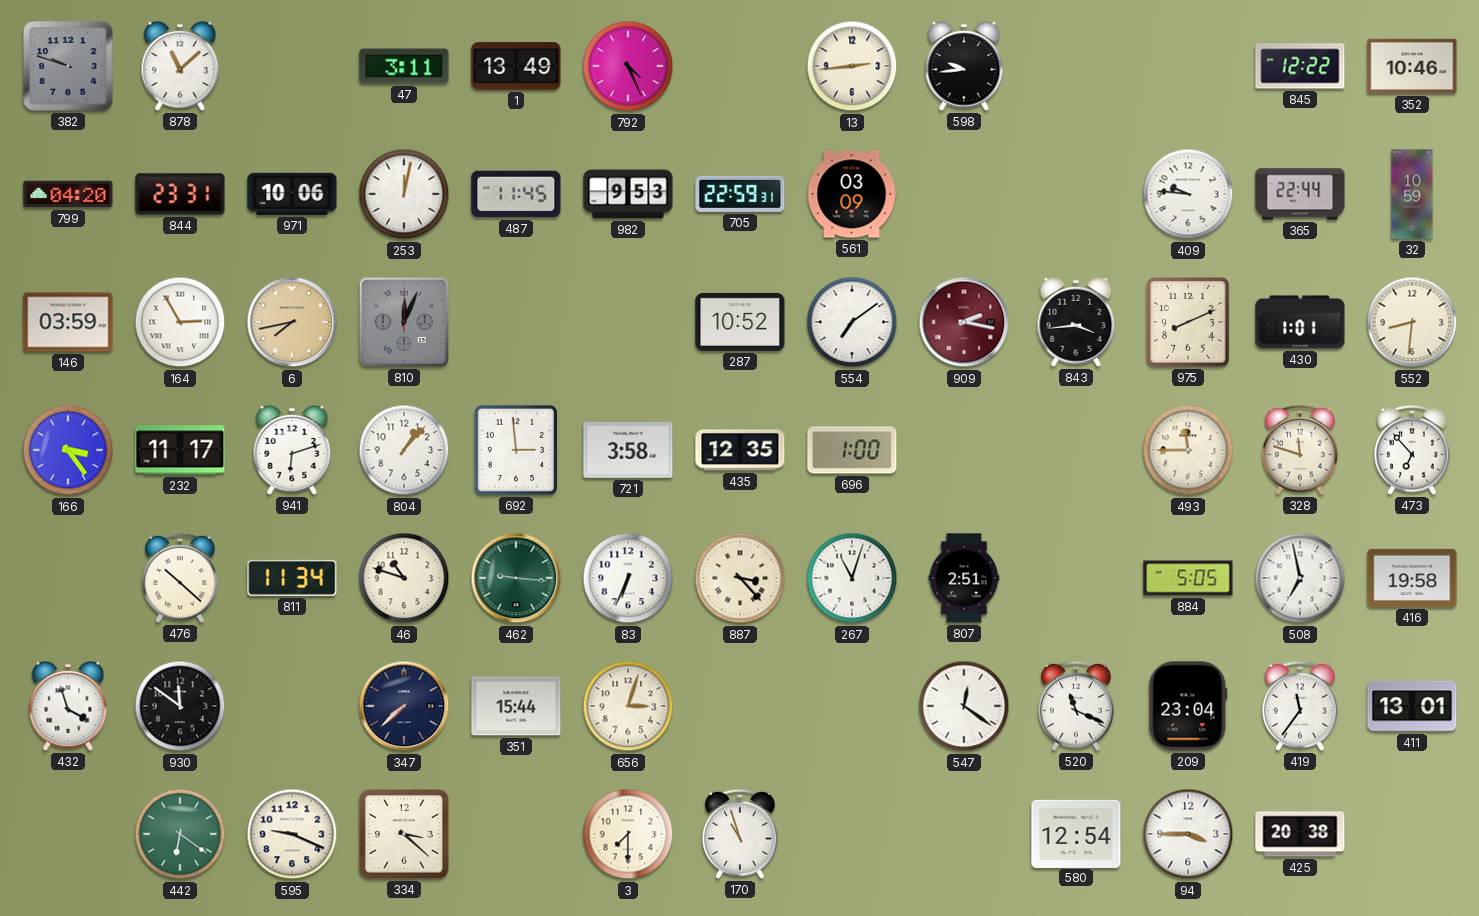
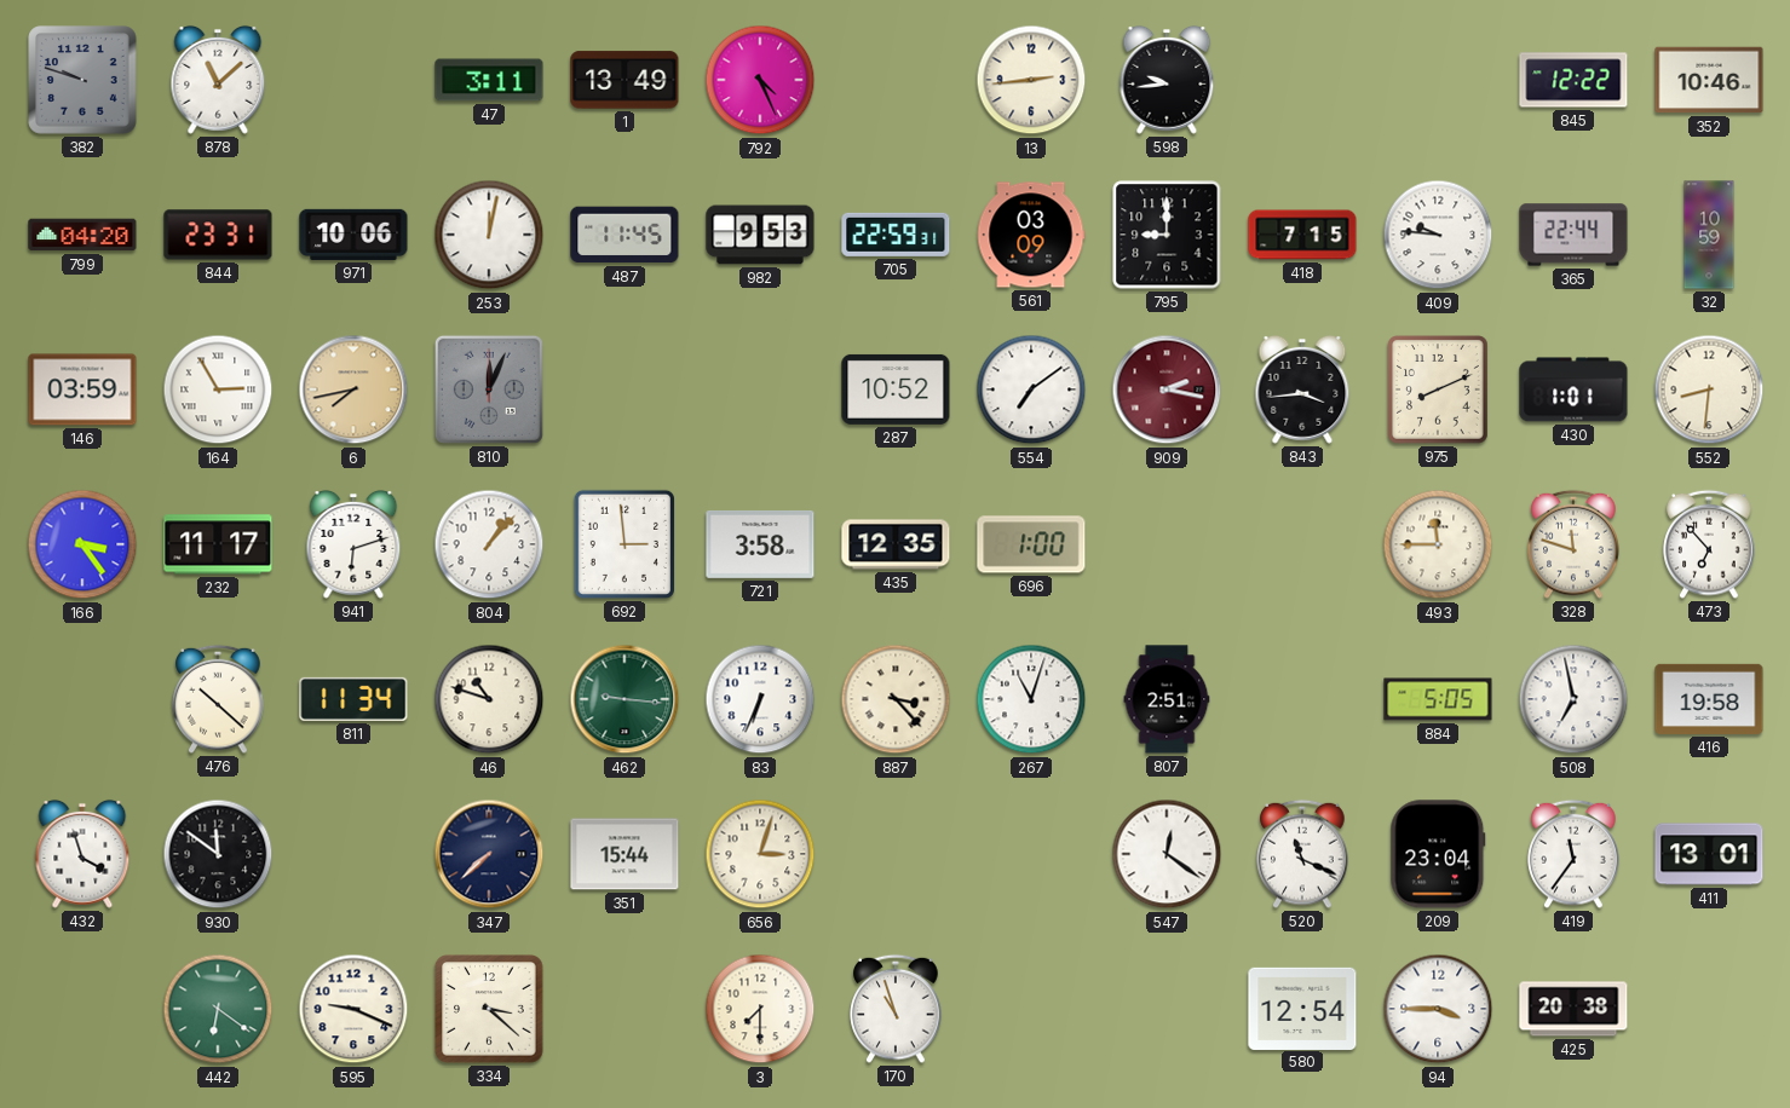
795: none -> 9:00
418: none -> 7:15
